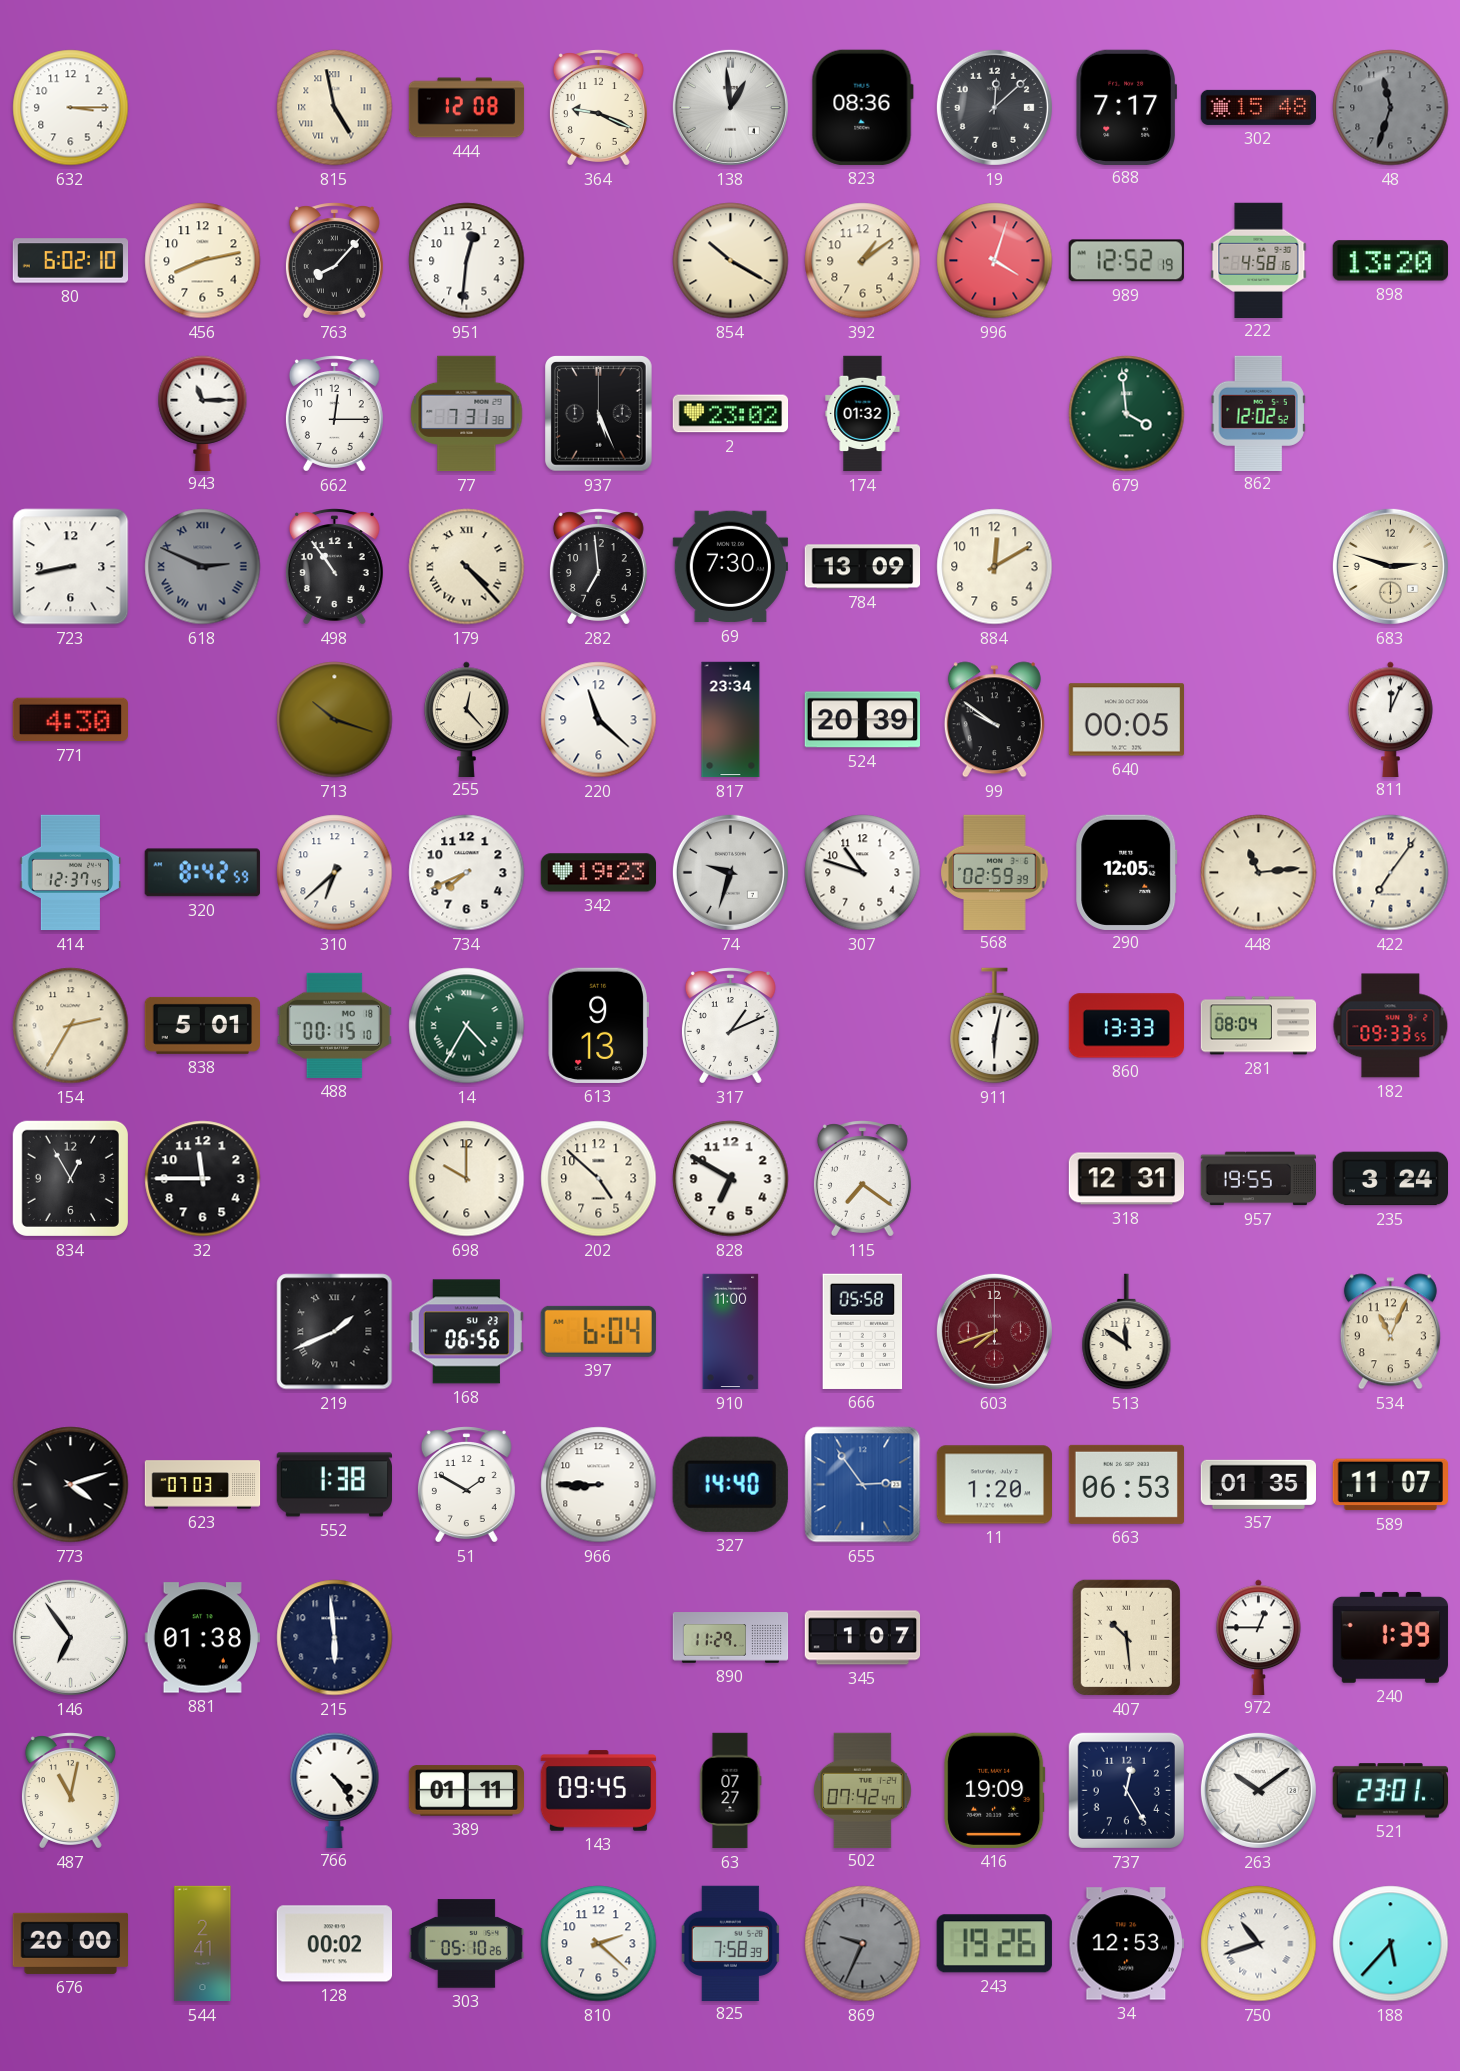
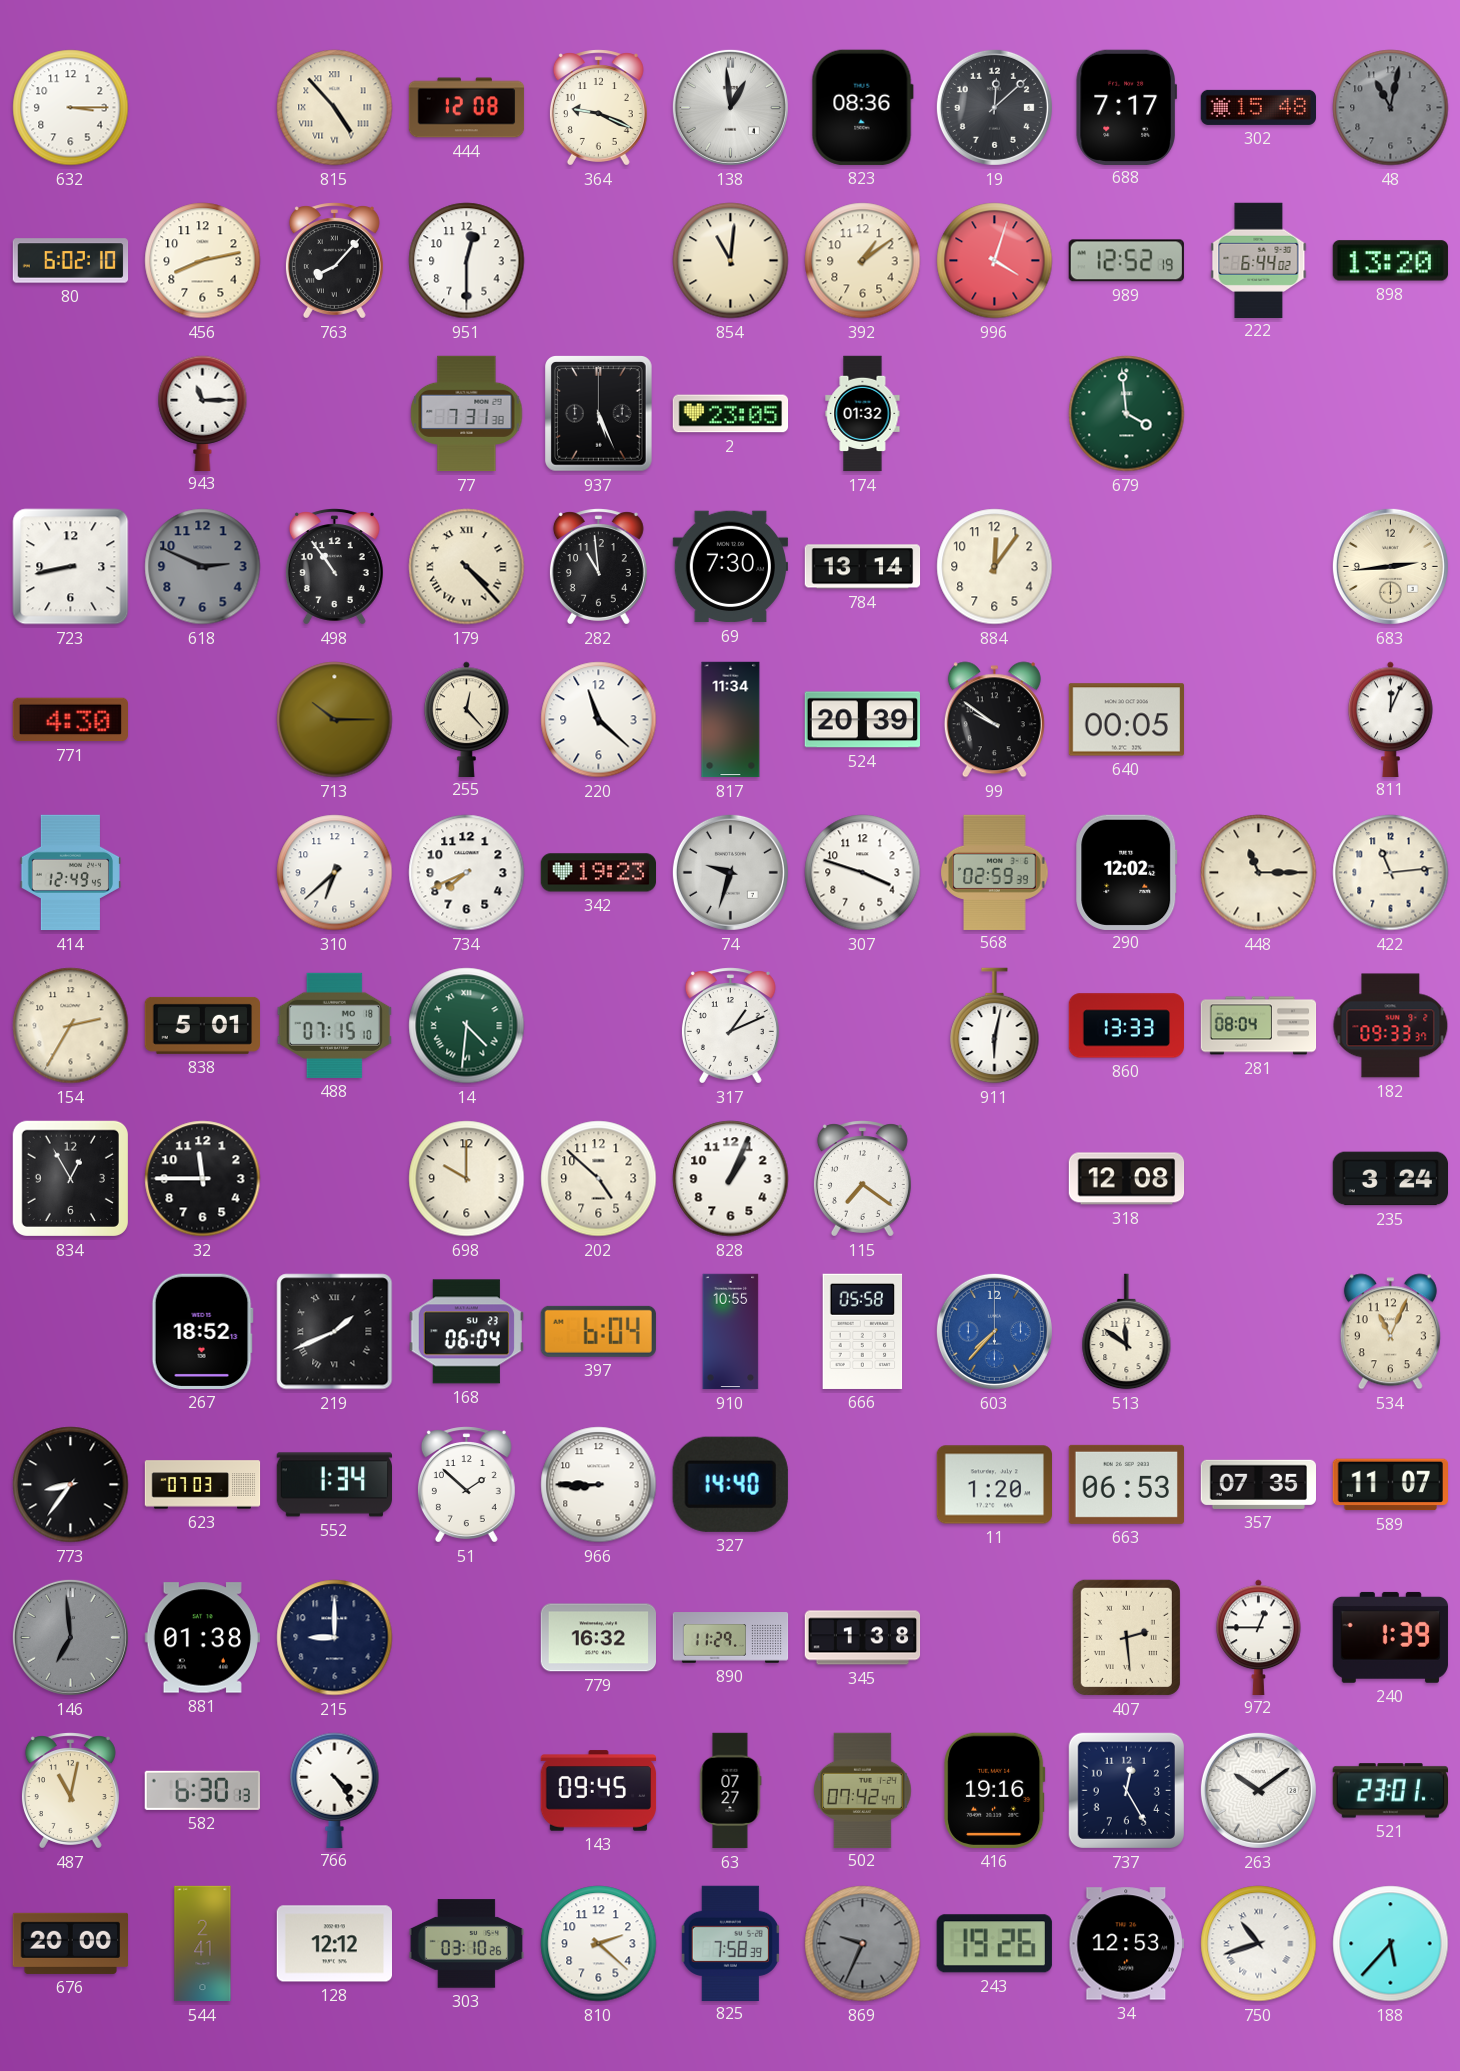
815: 4:58 -> 4:53
48: 11:33 -> 11:02
951: 12:31 -> 12:30
854: 10:20 -> 11:01
222: 4:58 -> 6:44
662: 12:15 -> none
2: 23:02 -> 23:05
862: 12:02 -> none
618 numerals: Roman -> Arabic
282: 6:59 -> 10:59
784: 13:09 -> 13:14
884: 12:10 -> 12:06
683: 2:48 -> 2:44
713: 10:18 -> 10:15
817: 23:34 -> 11:34
414: 12:37 -> 12:49
320: 8:42 -> none
307: 10:48 -> 3:48
290: 12:05 -> 12:02
448: 11:14 -> 11:15
422: 7:06 -> 11:14
488: 00:15 -> 07:15
14: 4:35 -> 4:31
613: 9:13 -> none
182: 09:33:55 -> 09:33:37
828: 6:50 -> 1:04
318: 12:31 -> 12:08
957: 19:55 -> none
267: none -> 18:52
168: 06:56 -> 06:04
910: 11:00 -> 10:55
603: 7:42 -> 7:37
603 dial: burgundy -> blue
773: 4:12 -> 8:36
552: 1:38 -> 1:34
51: 1:50 -> 1:52
655: 2:54 -> none
357: 01:35 -> 07:35
146: 6:54 -> 6:59
146 dial: white -> grey
215: 5:59 -> 9:00
779: none -> 16:32
345: 1:07 -> 1:38
407: 10:29 -> 2:29
582: none -> 6:30
389: 01:11 -> none
416: 19:09 -> 19:16
128: 00:02 -> 12:12
303: 05:10 -> 03:10
